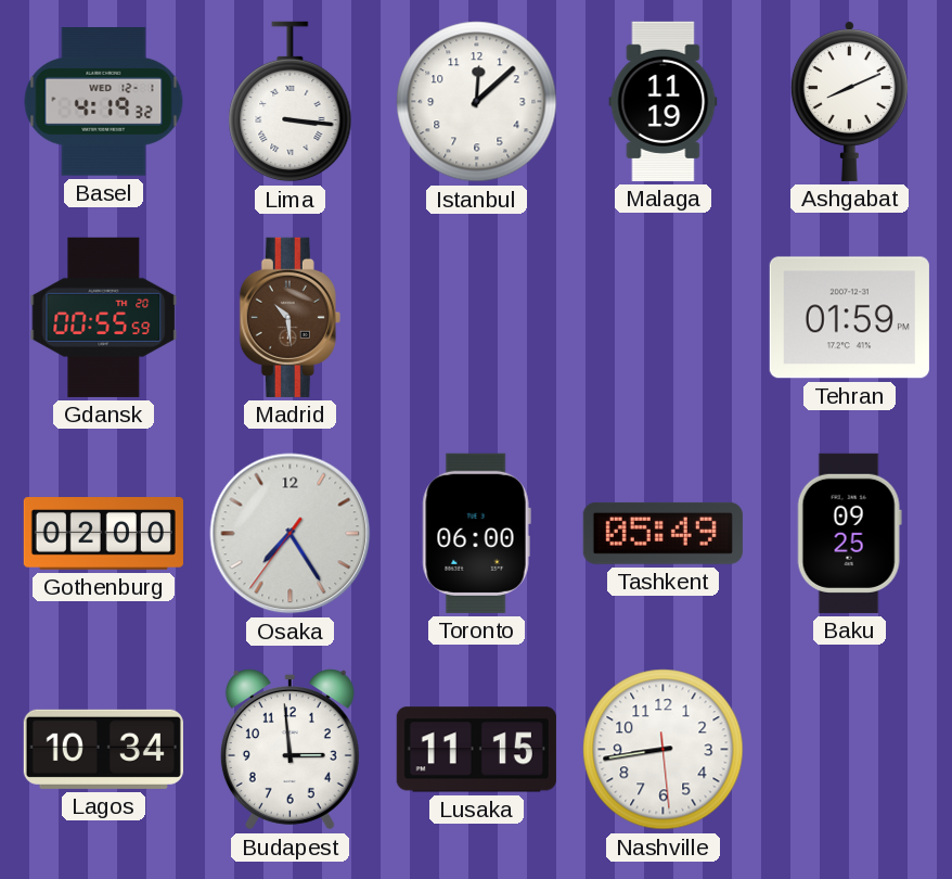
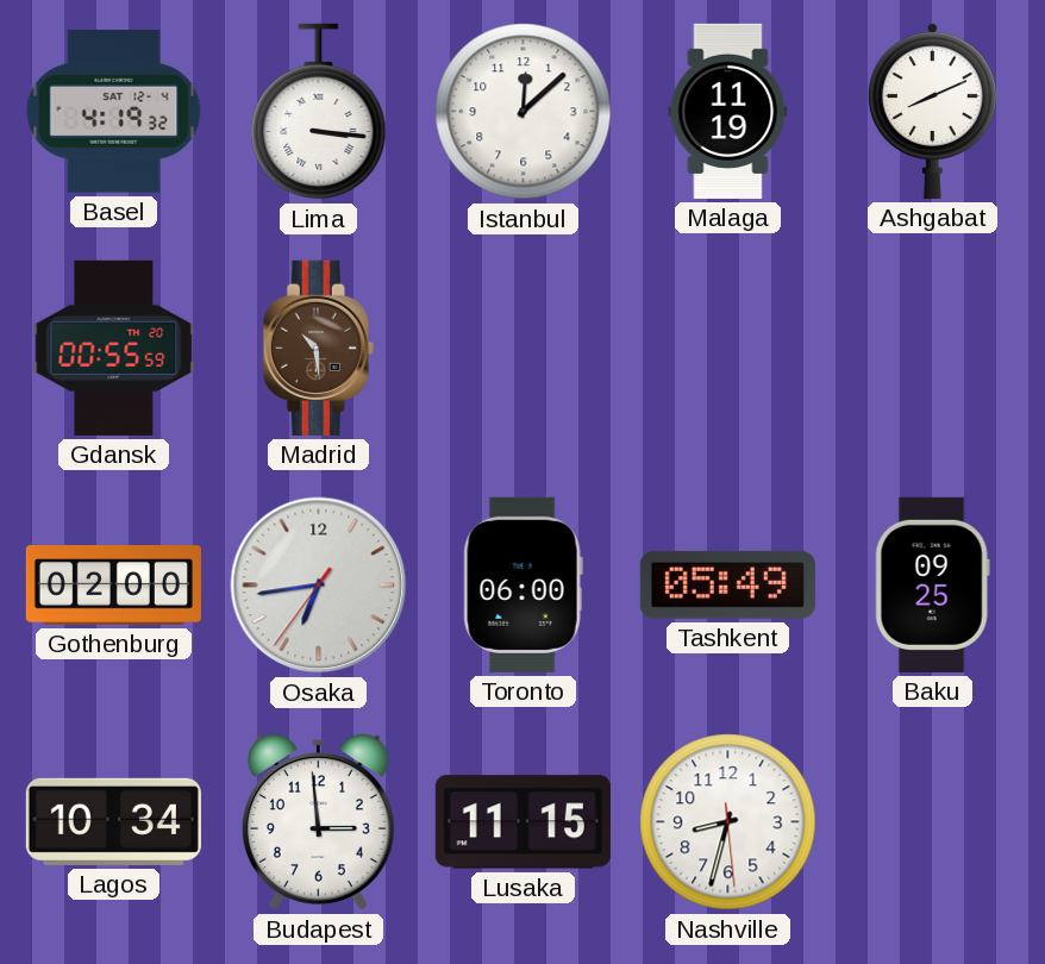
Basel date: WED 12-1 -> SAT 12-4
Tehran: 01:59 -> none
Osaka: 7:24 -> 6:43
Nashville: 8:43 -> 8:32
